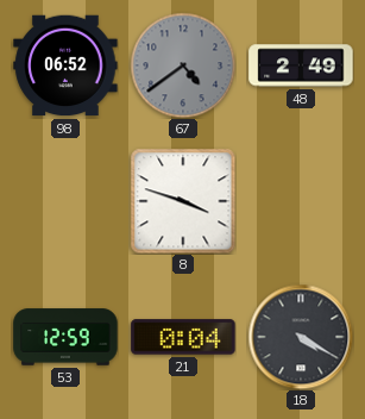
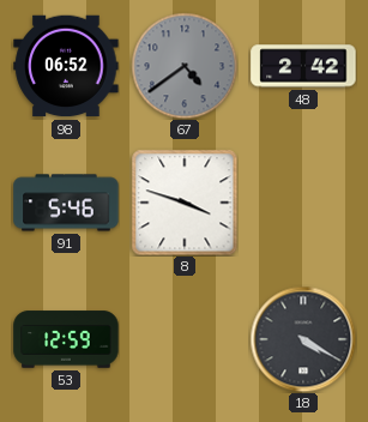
48: 2:49 -> 2:42
91: none -> 5:46
21: 0:04 -> none
